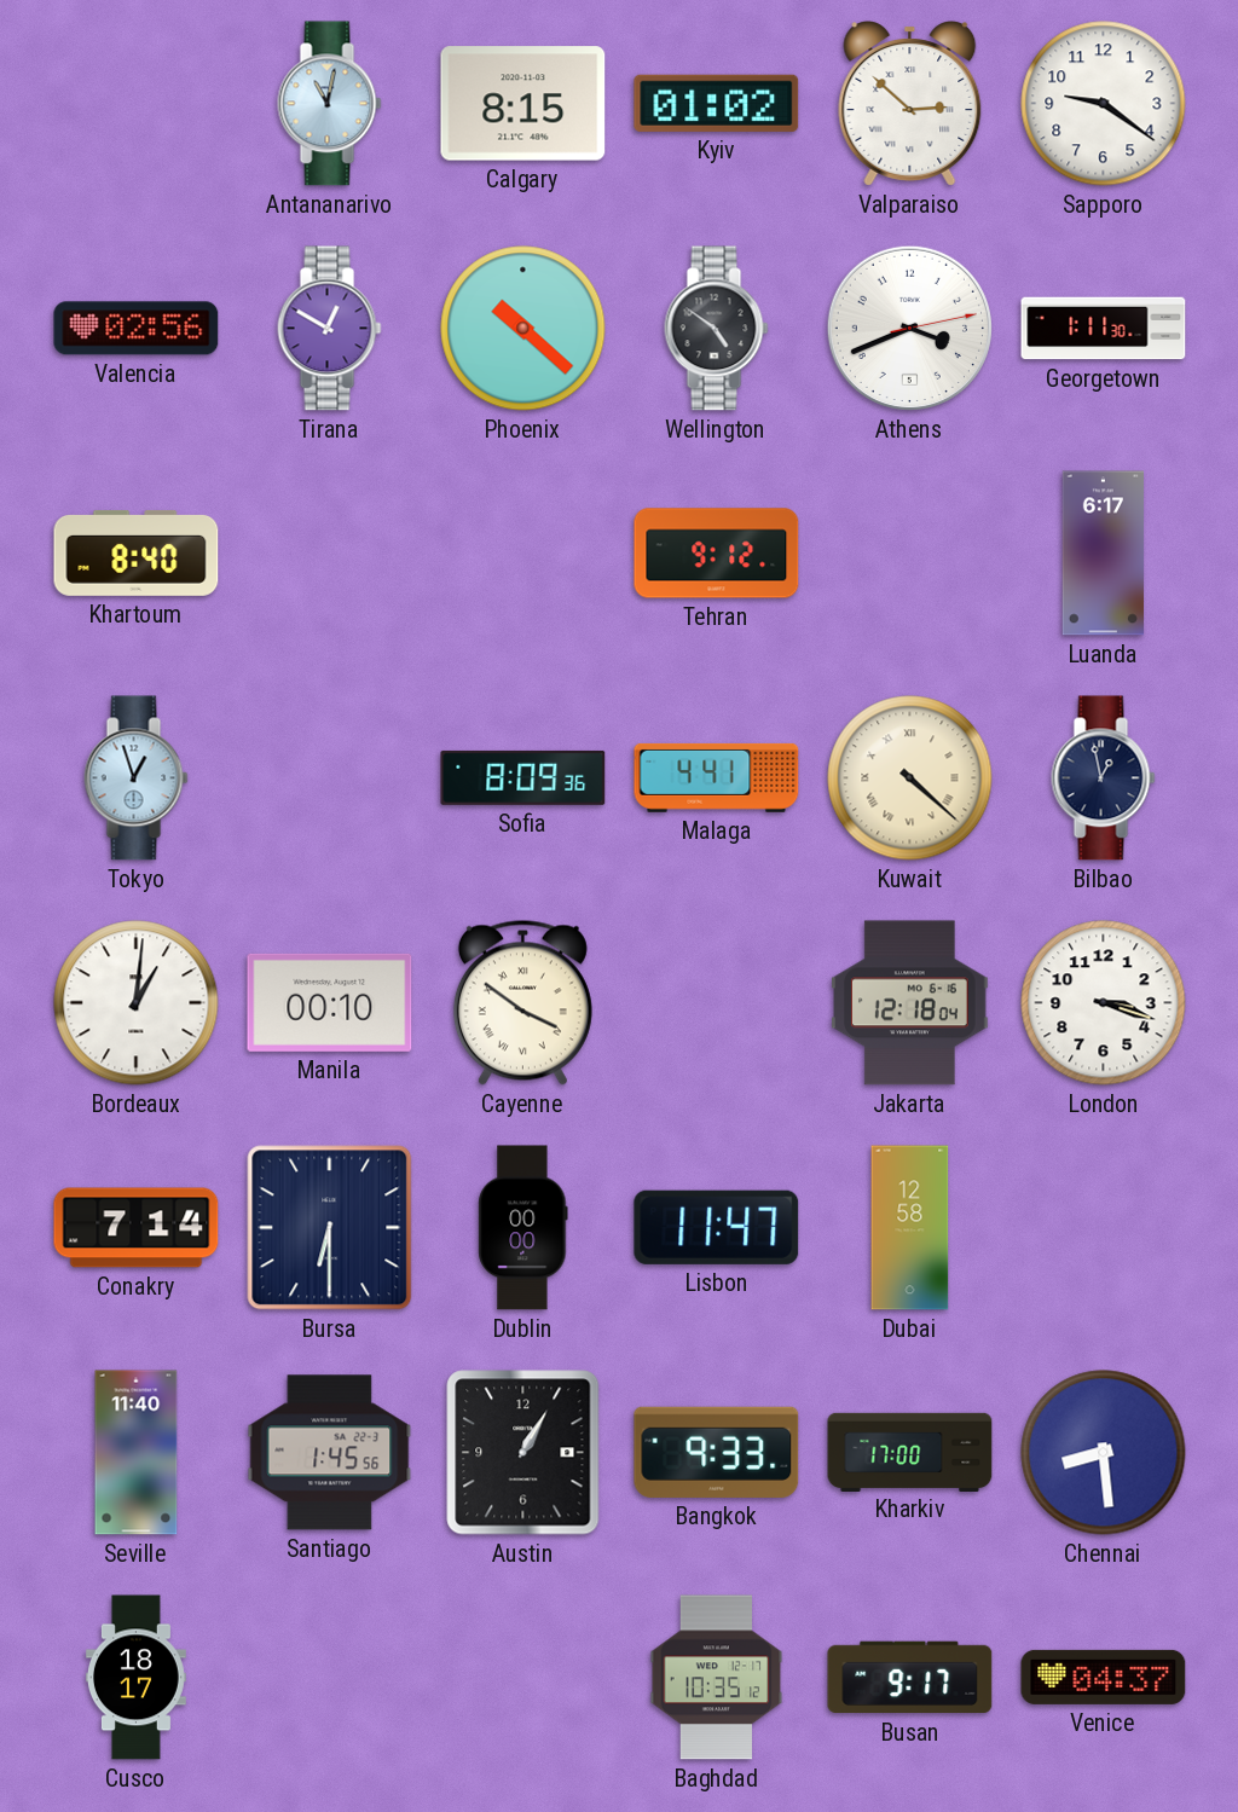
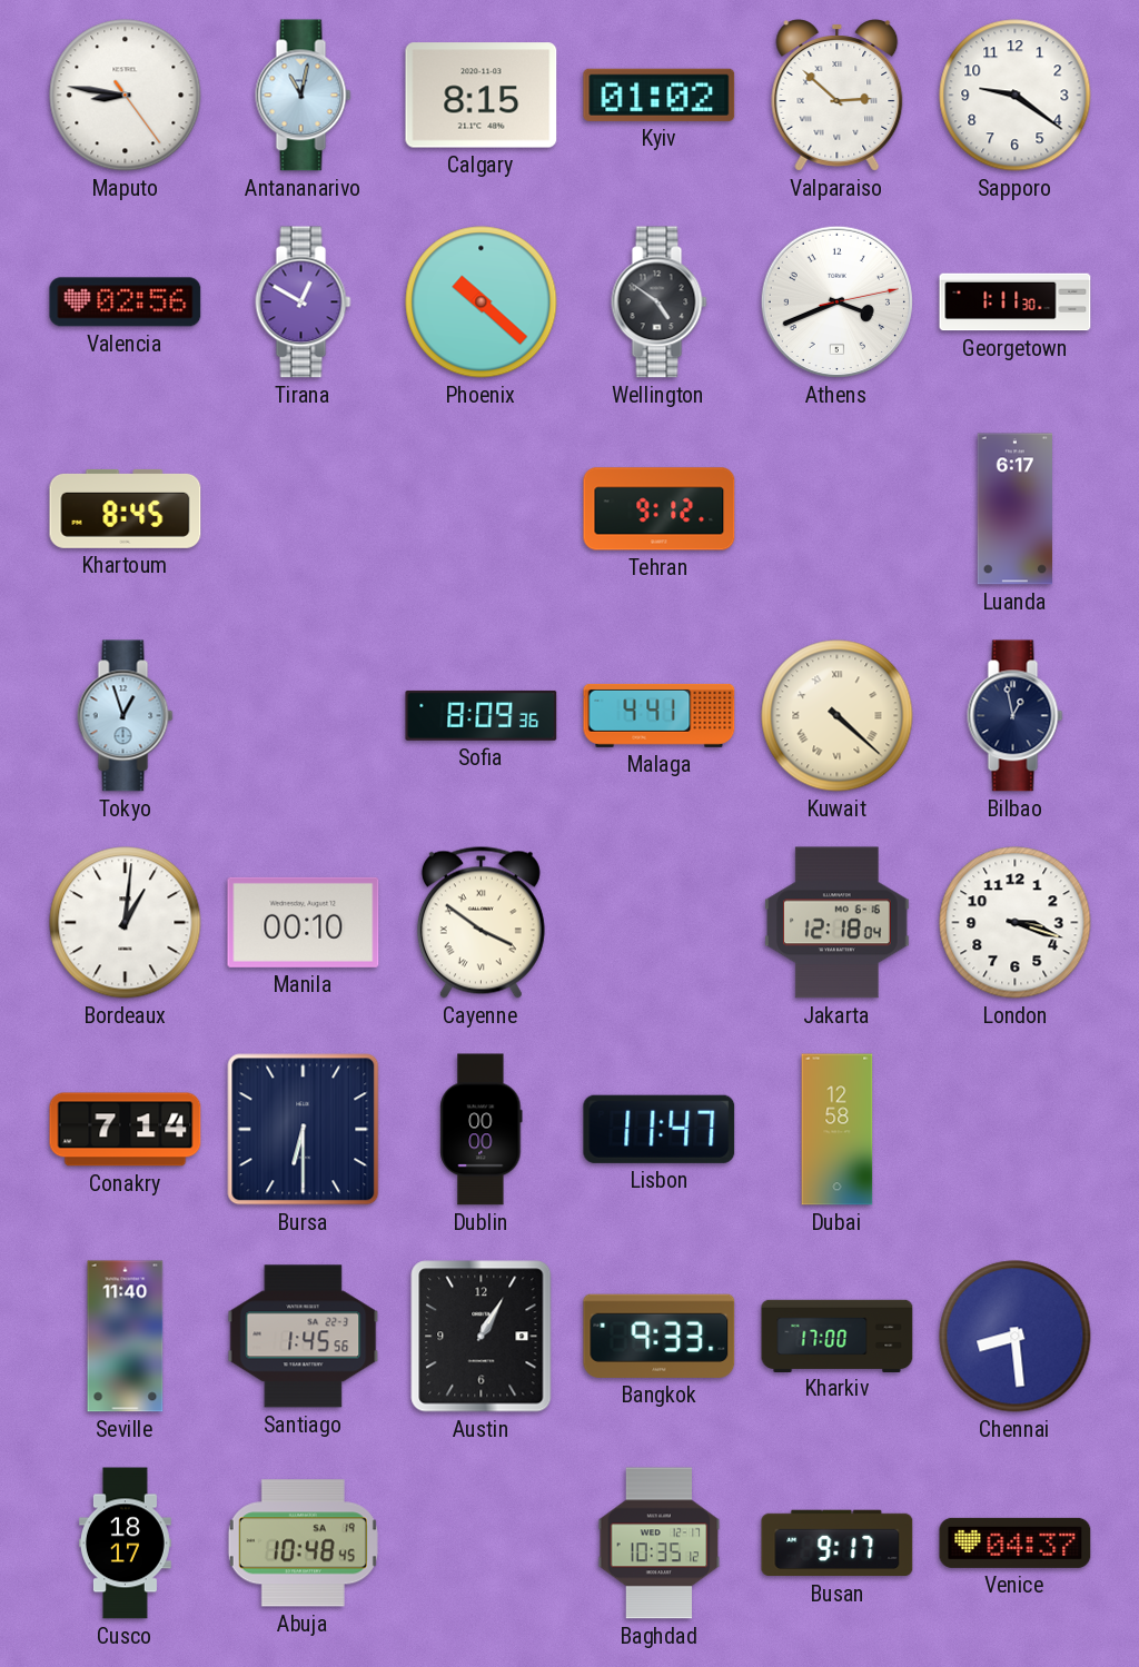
Maputo: none -> 8:46
Khartoum: 8:40 -> 8:45
Abuja: none -> 10:48
